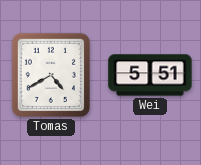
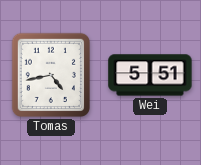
Tomas: 4:40 -> 4:43
